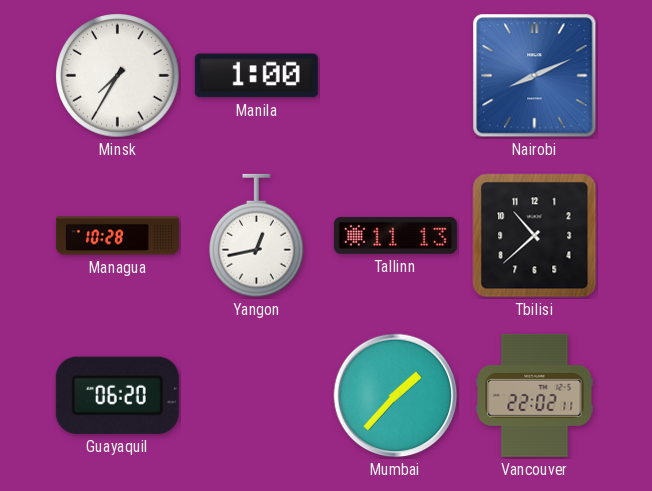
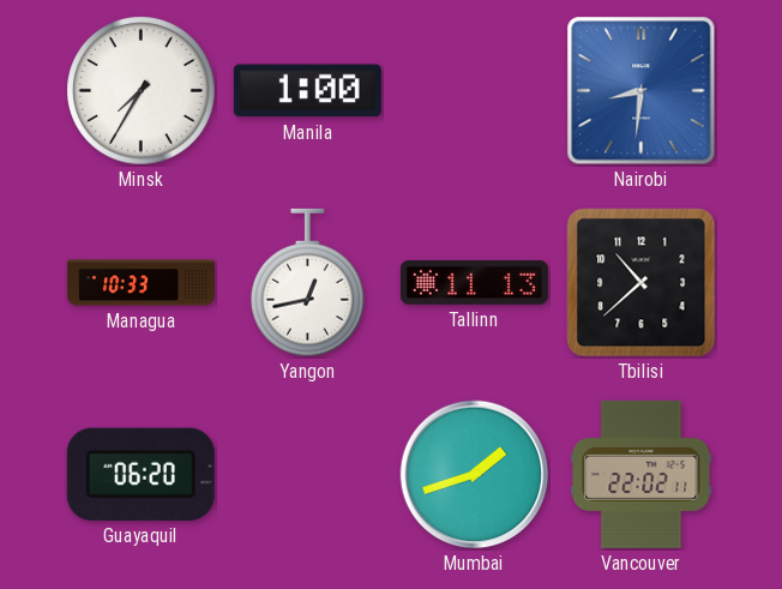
Nairobi: 8:11 -> 8:31
Managua: 10:28 -> 10:33
Mumbai: 1:37 -> 1:42
